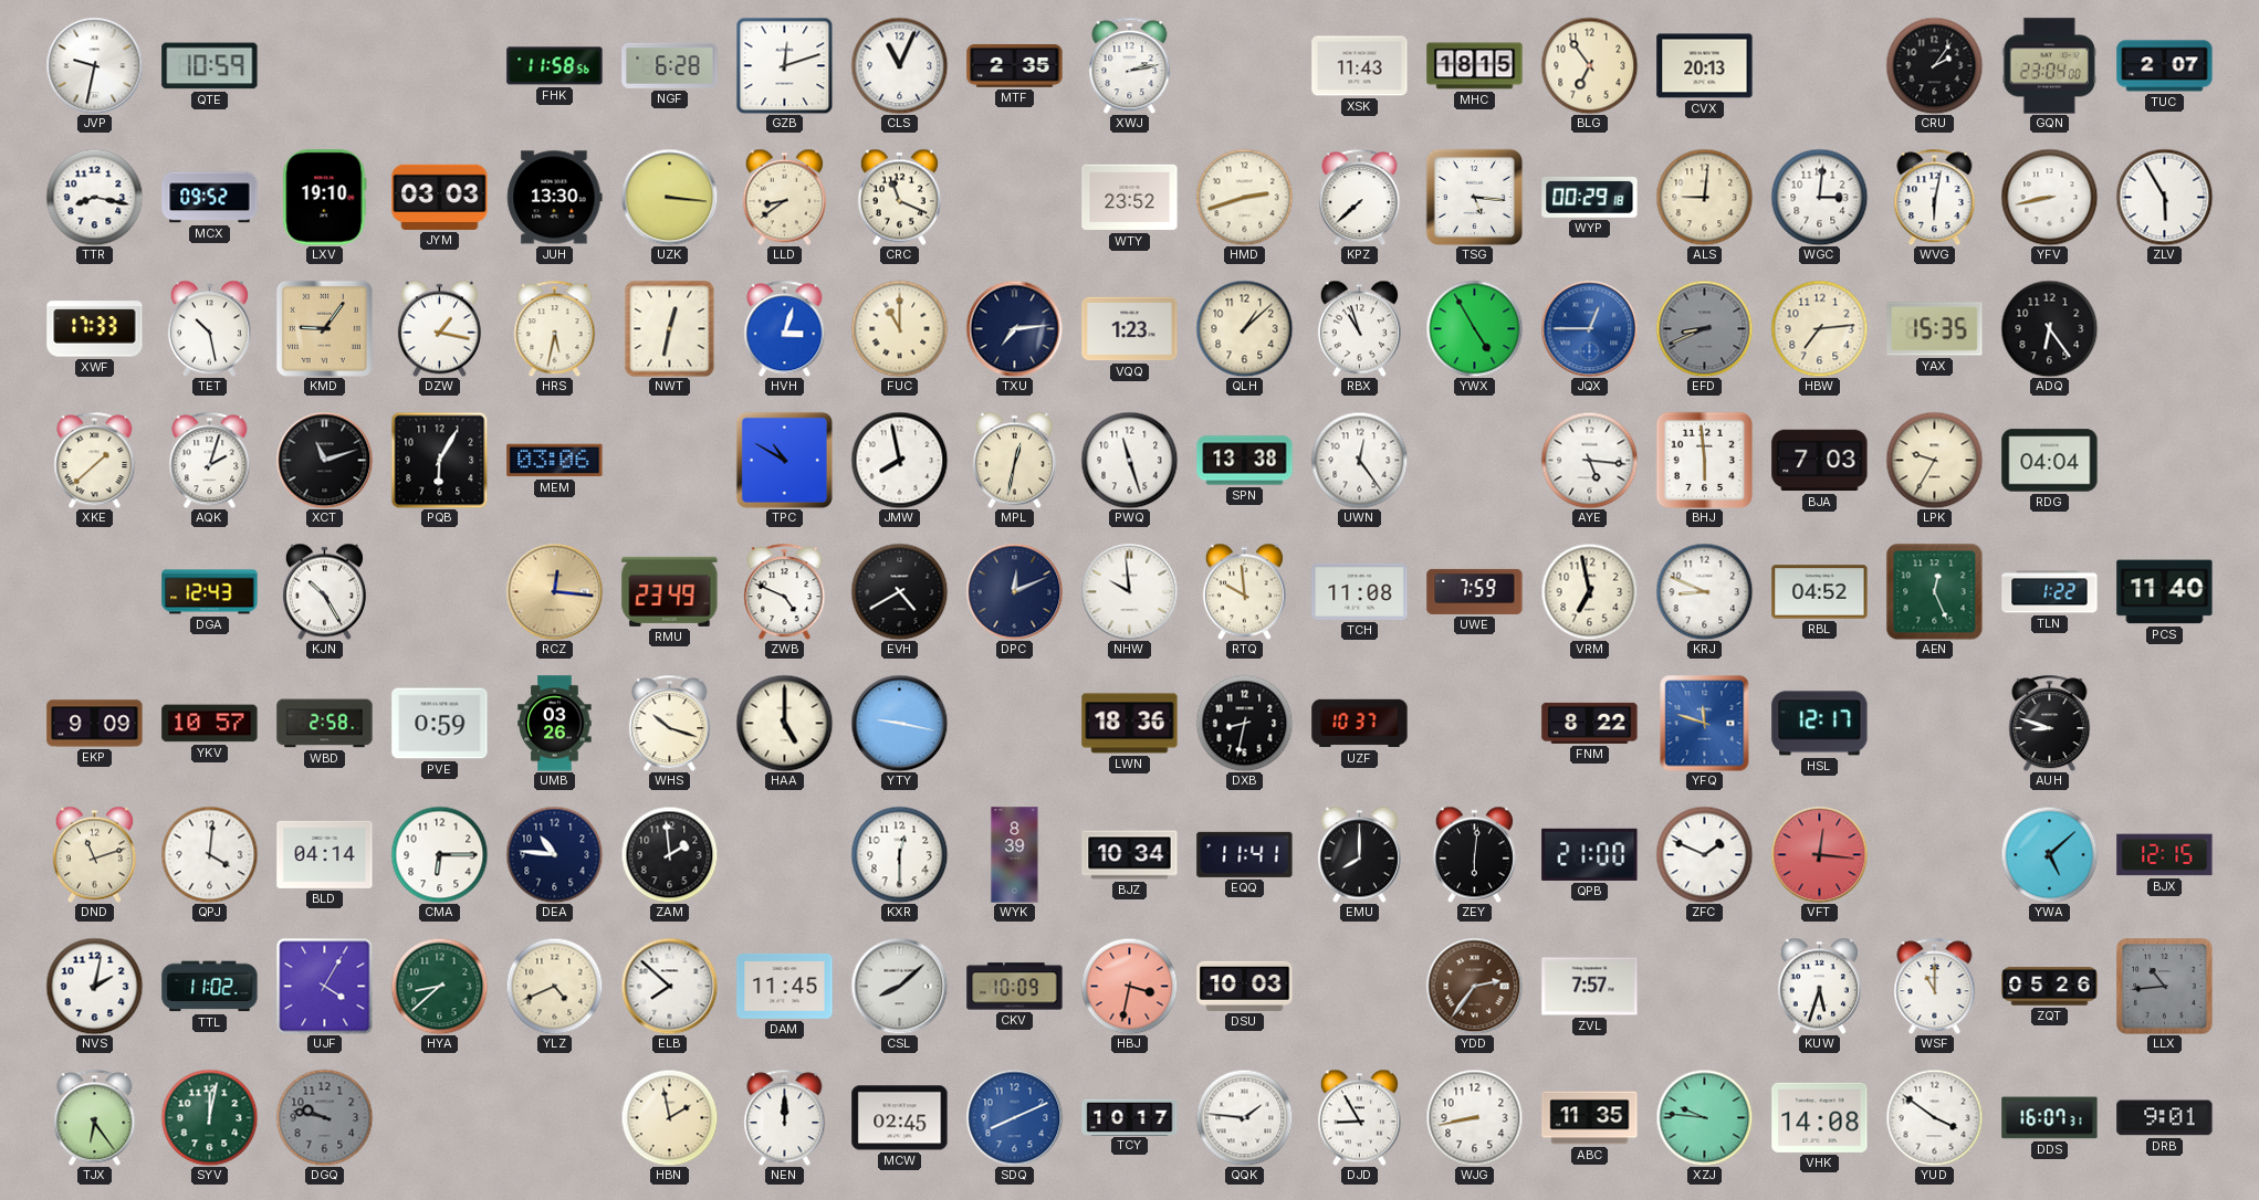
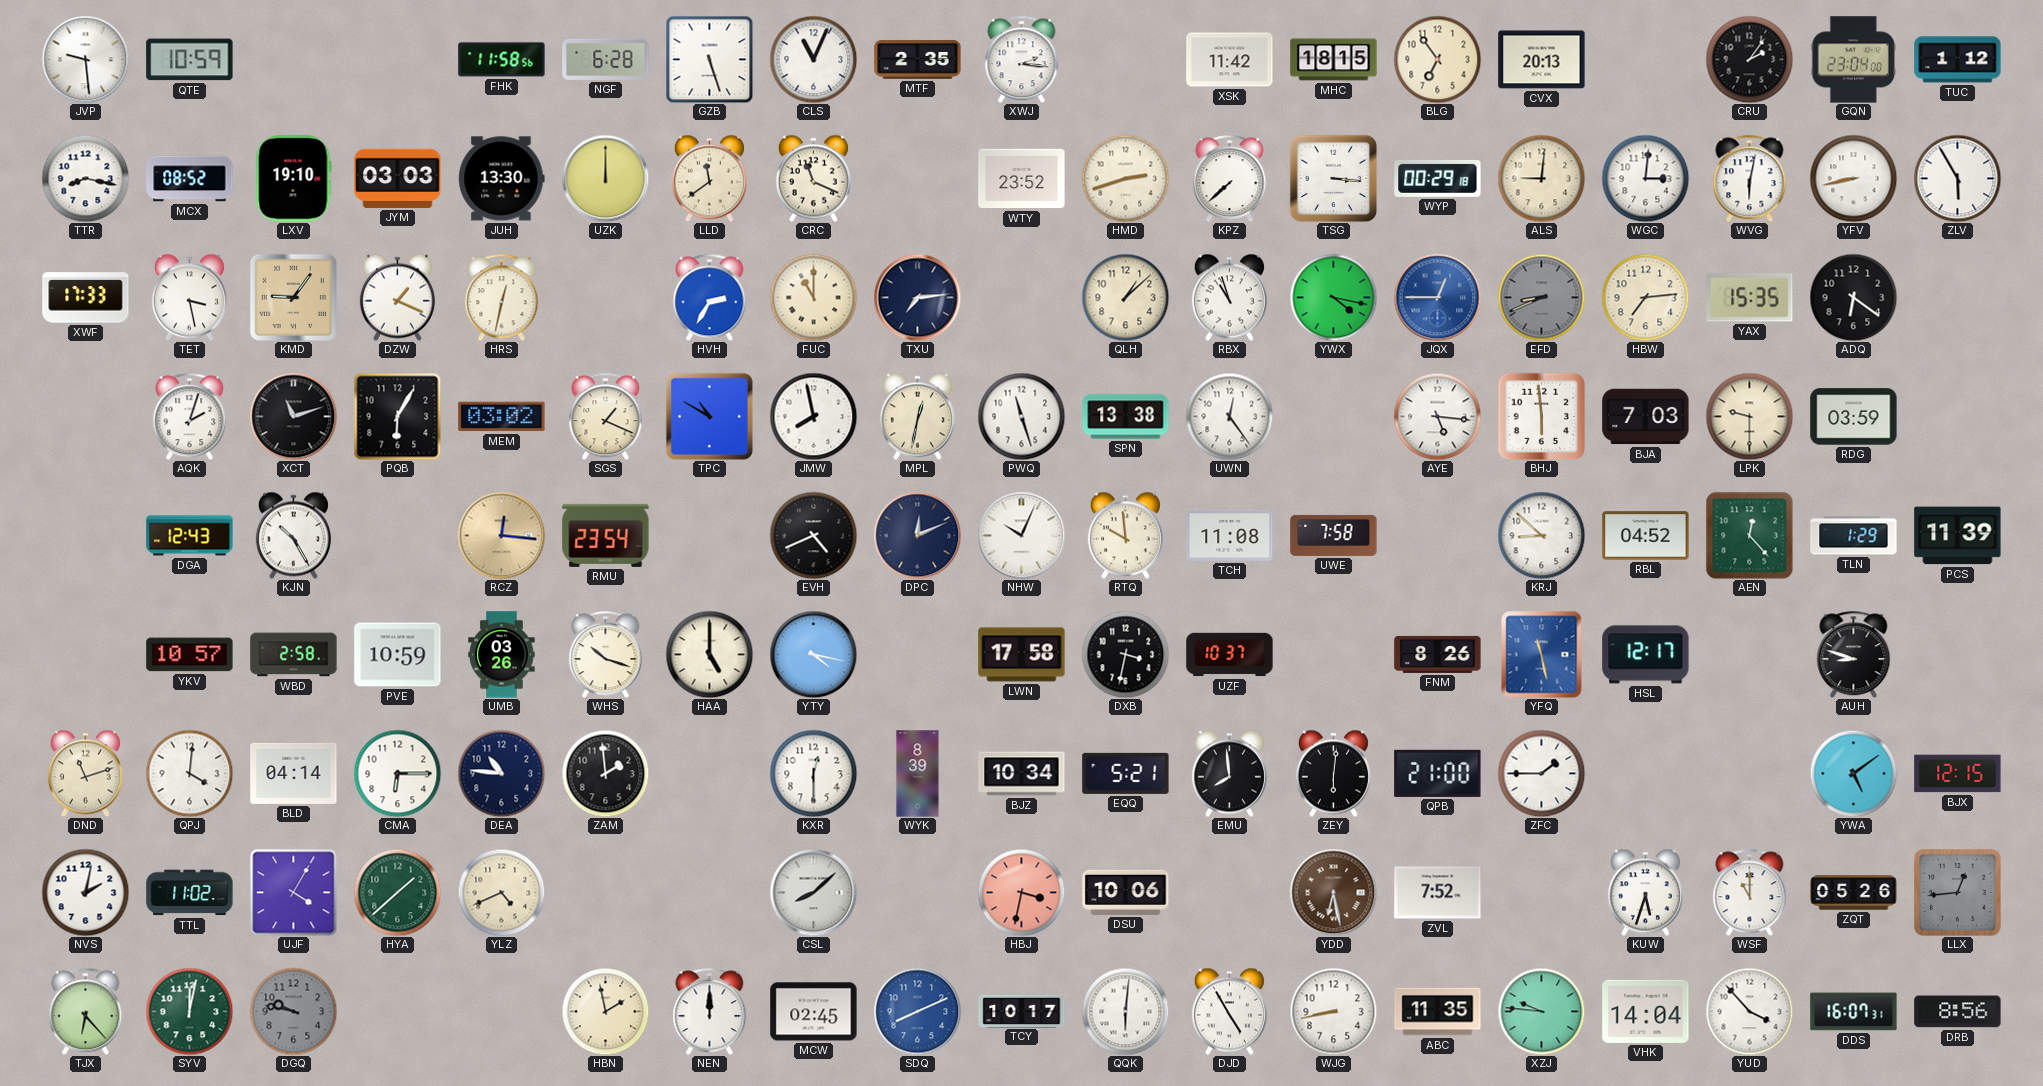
JVP: 9:32 -> 9:29
GZB: 12:12 -> 5:27
XWJ: 2:13 -> 2:16
XSK: 11:43 -> 11:42
TUC: 2:07 -> 1:12
MCX: 09:52 -> 08:52
UZK: 3:16 -> 12:00
LLD: 8:39 -> 11:39
TSG: 5:16 -> 3:16
TET: 10:28 -> 3:28
DZW: 1:17 -> 1:19
HRS: 5:32 -> 12:32
NWT: 12:32 -> none
HVH: 3:03 -> 2:35
VQQ: 1:23 -> none
YWX: 4:55 -> 4:17
ADQ: 6:24 -> 6:21
XKE: 1:38 -> none
MEM: 03:06 -> 03:02
SGS: none -> 1:19
LPK: 9:35 -> 9:30
RDG: 04:04 -> 03:59
RMU: 23:49 -> 23:54
ZWB: 4:49 -> none
EVH: 4:40 -> 4:41
NHW: 9:59 -> 10:04
UWE: 7:59 -> 7:58
VRM: 6:58 -> none
KRJ: 8:49 -> 8:52
AEN: 12:26 -> 12:23
TLN: 1:22 -> 1:29
PCS: 11:40 -> 11:39
EKP: 9:09 -> none
PVE: 0:59 -> 10:59
YTY: 9:17 -> 4:17
LWN: 18:36 -> 17:58
DXB: 8:32 -> 3:32
FNM: 8:22 -> 8:26
YFQ: 11:48 -> 11:28
EQQ: 11:41 -> 5:21
EMU: 8:00 -> 7:59
ZFC: 1:49 -> 1:45
VFT: 12:16 -> none
YWA: 5:08 -> 5:09
HYA: 8:38 -> 1:38
ELB: 7:52 -> none
DAM: 11:45 -> none
CKV: 10:09 -> none
DSU: 10:03 -> 10:06
YDD: 2:36 -> 6:28
ZVL: 7:57 -> 7:52
LLX: 10:44 -> 12:44
TJX: 6:24 -> 6:23
QQK: 1:46 -> 6:01
DJD: 8:55 -> 4:55
VHK: 14:08 -> 14:04
YUD: 3:51 -> 3:53
DRB: 9:01 -> 8:56
